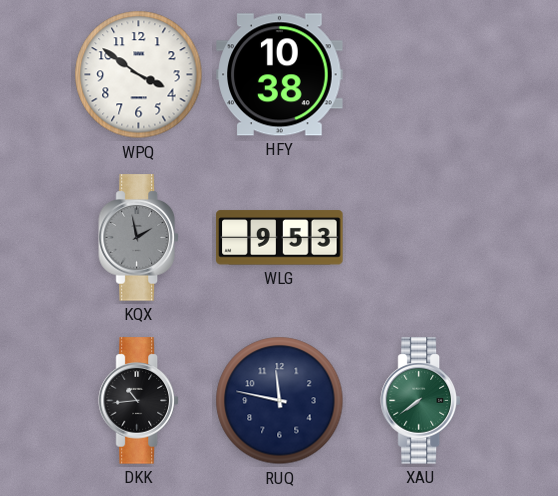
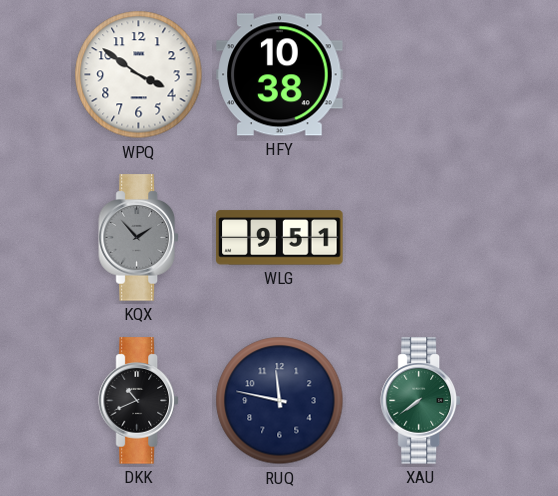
KQX: 1:58 -> 1:53
WLG: 9:53 -> 9:51
DKK: 10:44 -> 10:41
